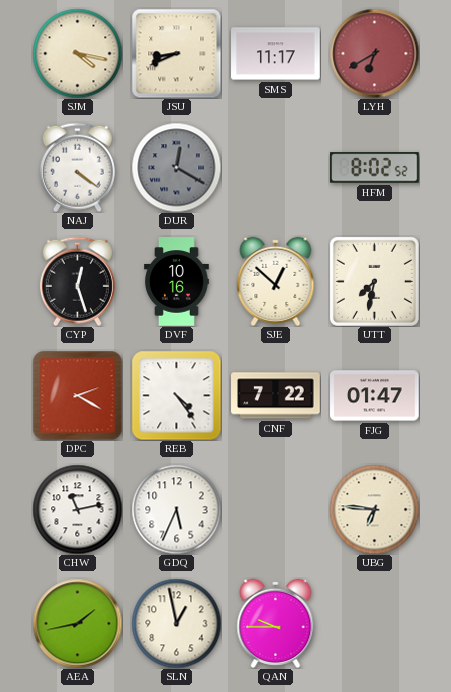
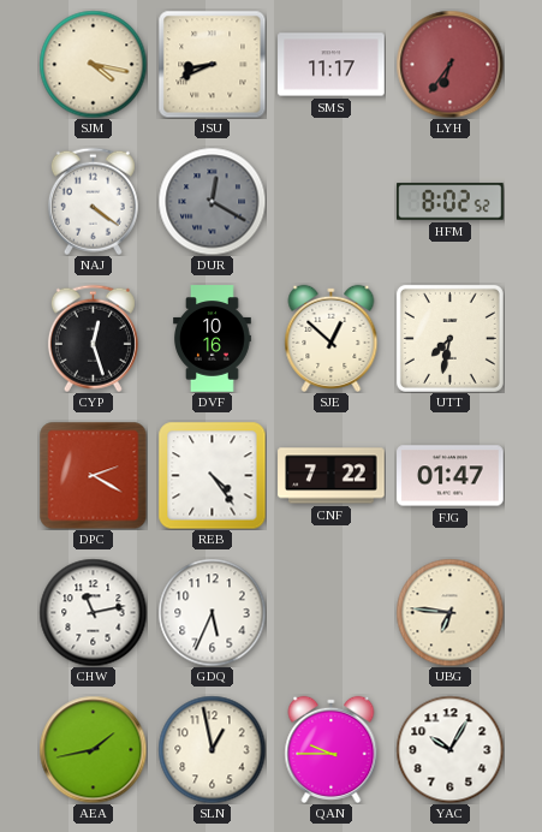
LYH: 6:40 -> 6:36
YAC: none -> 10:05
